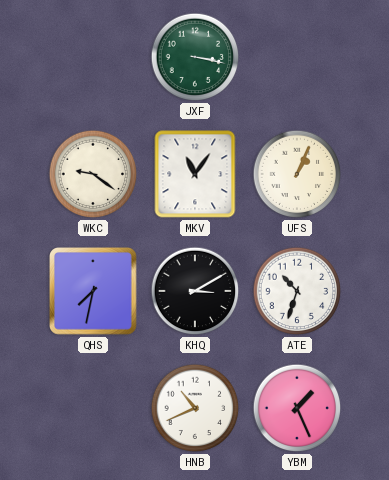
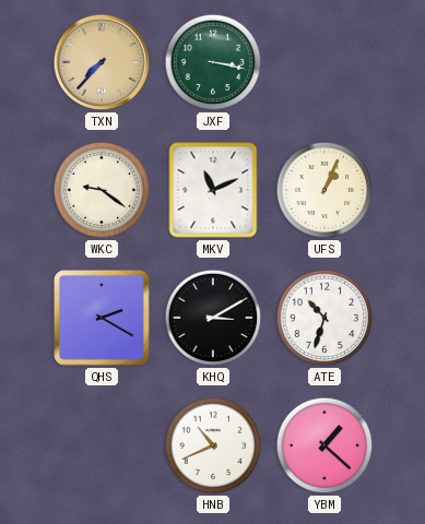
TXN: none -> 7:37
MKV: 11:06 -> 11:11
QHS: 7:32 -> 2:20
YBM: 1:26 -> 1:22
